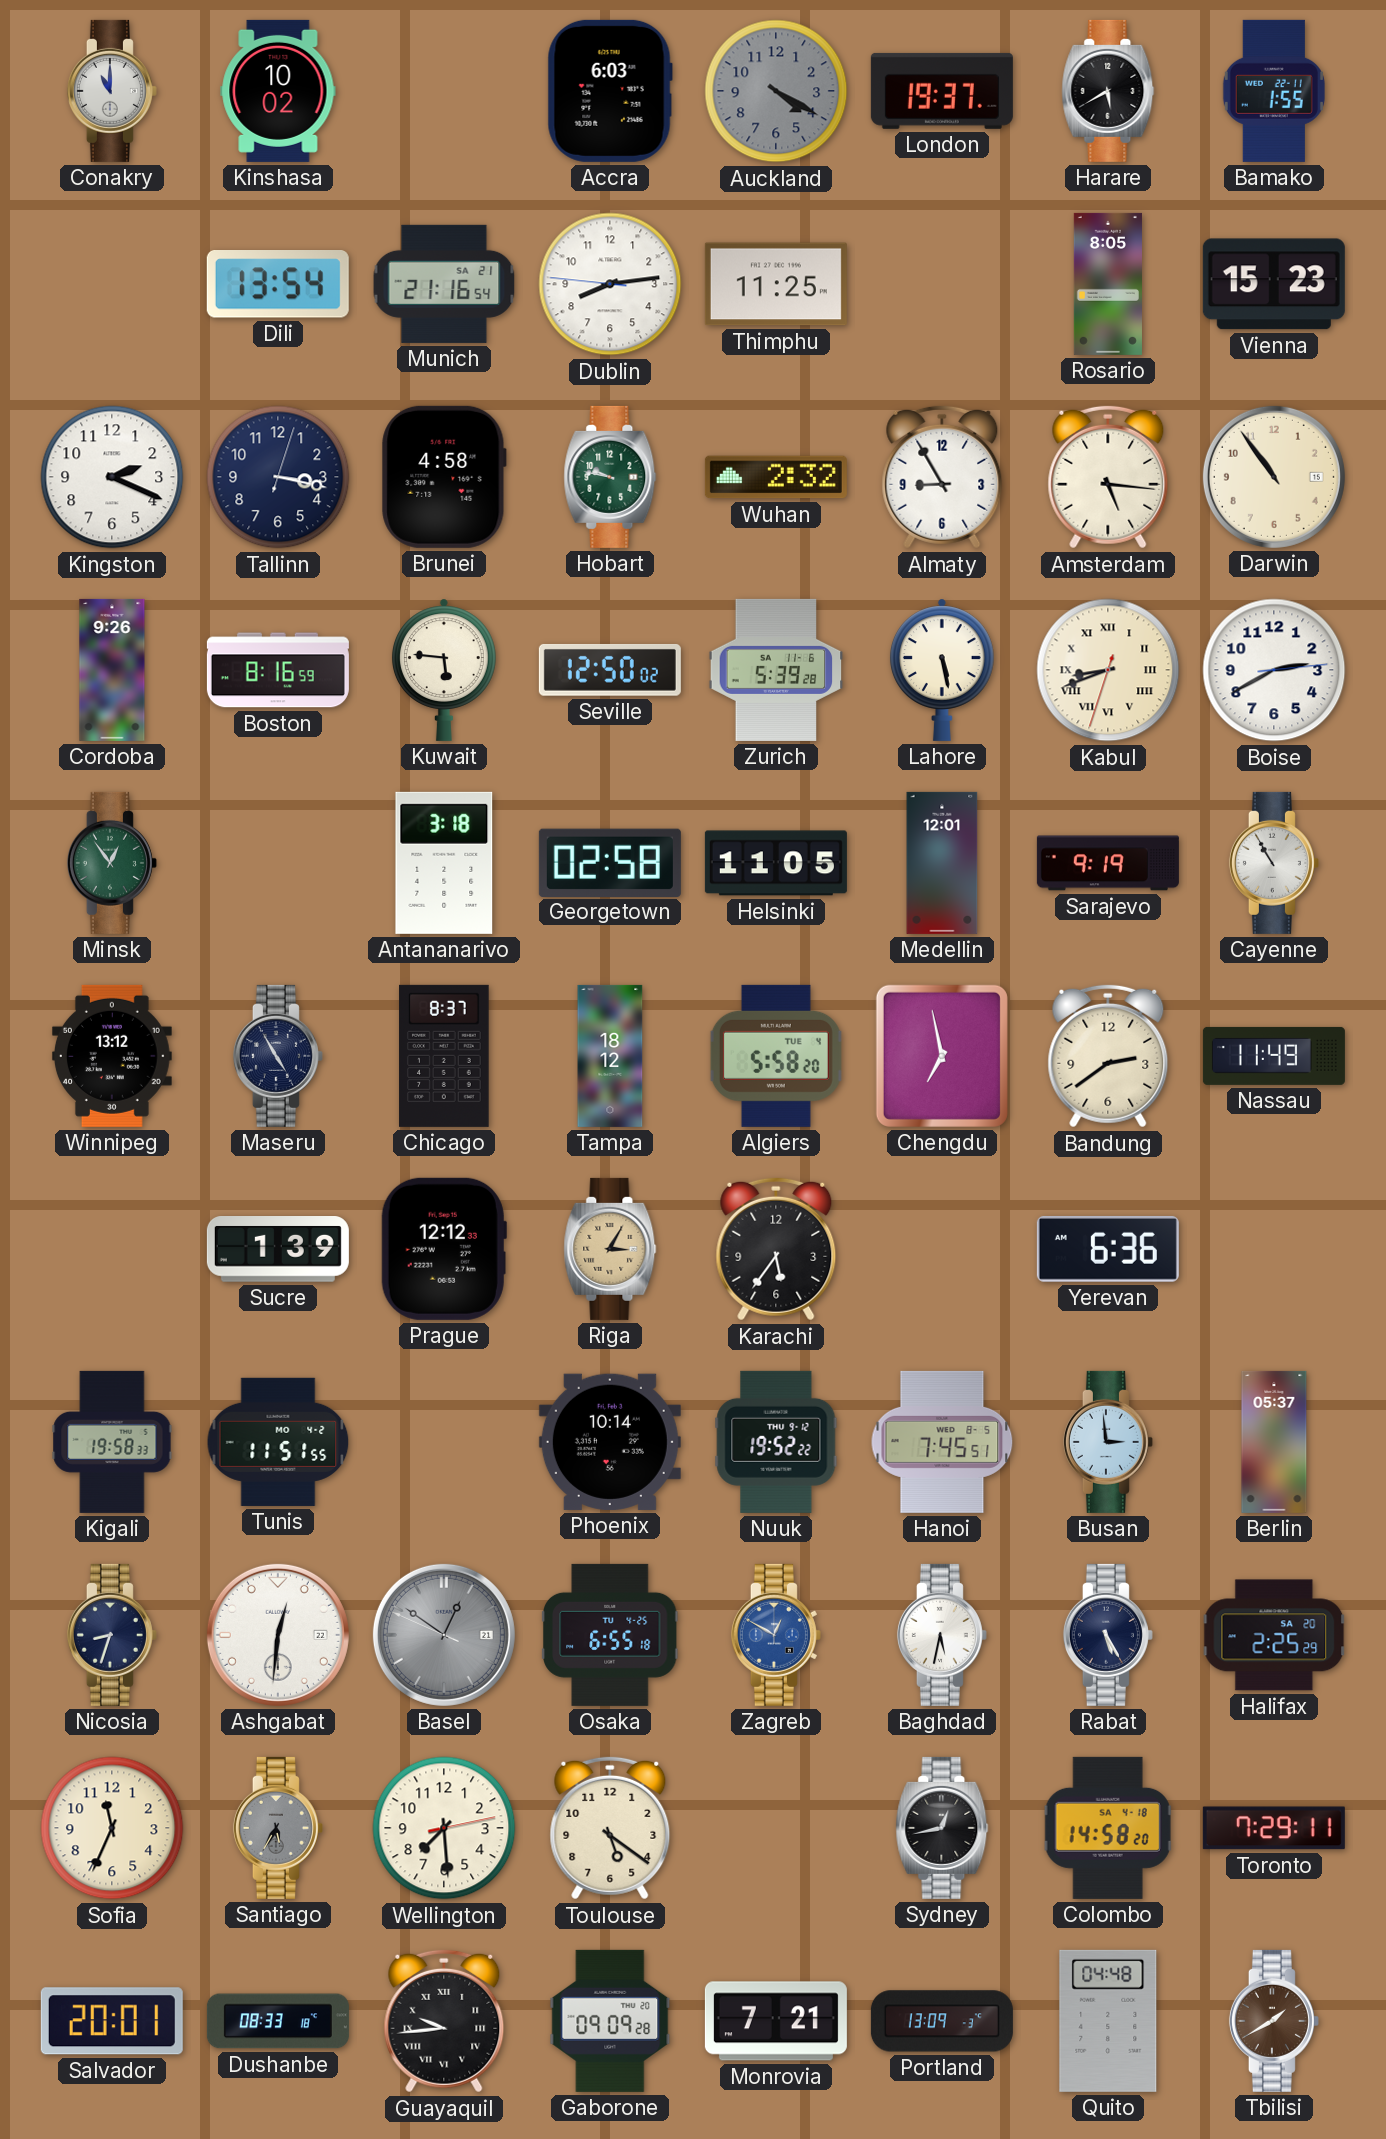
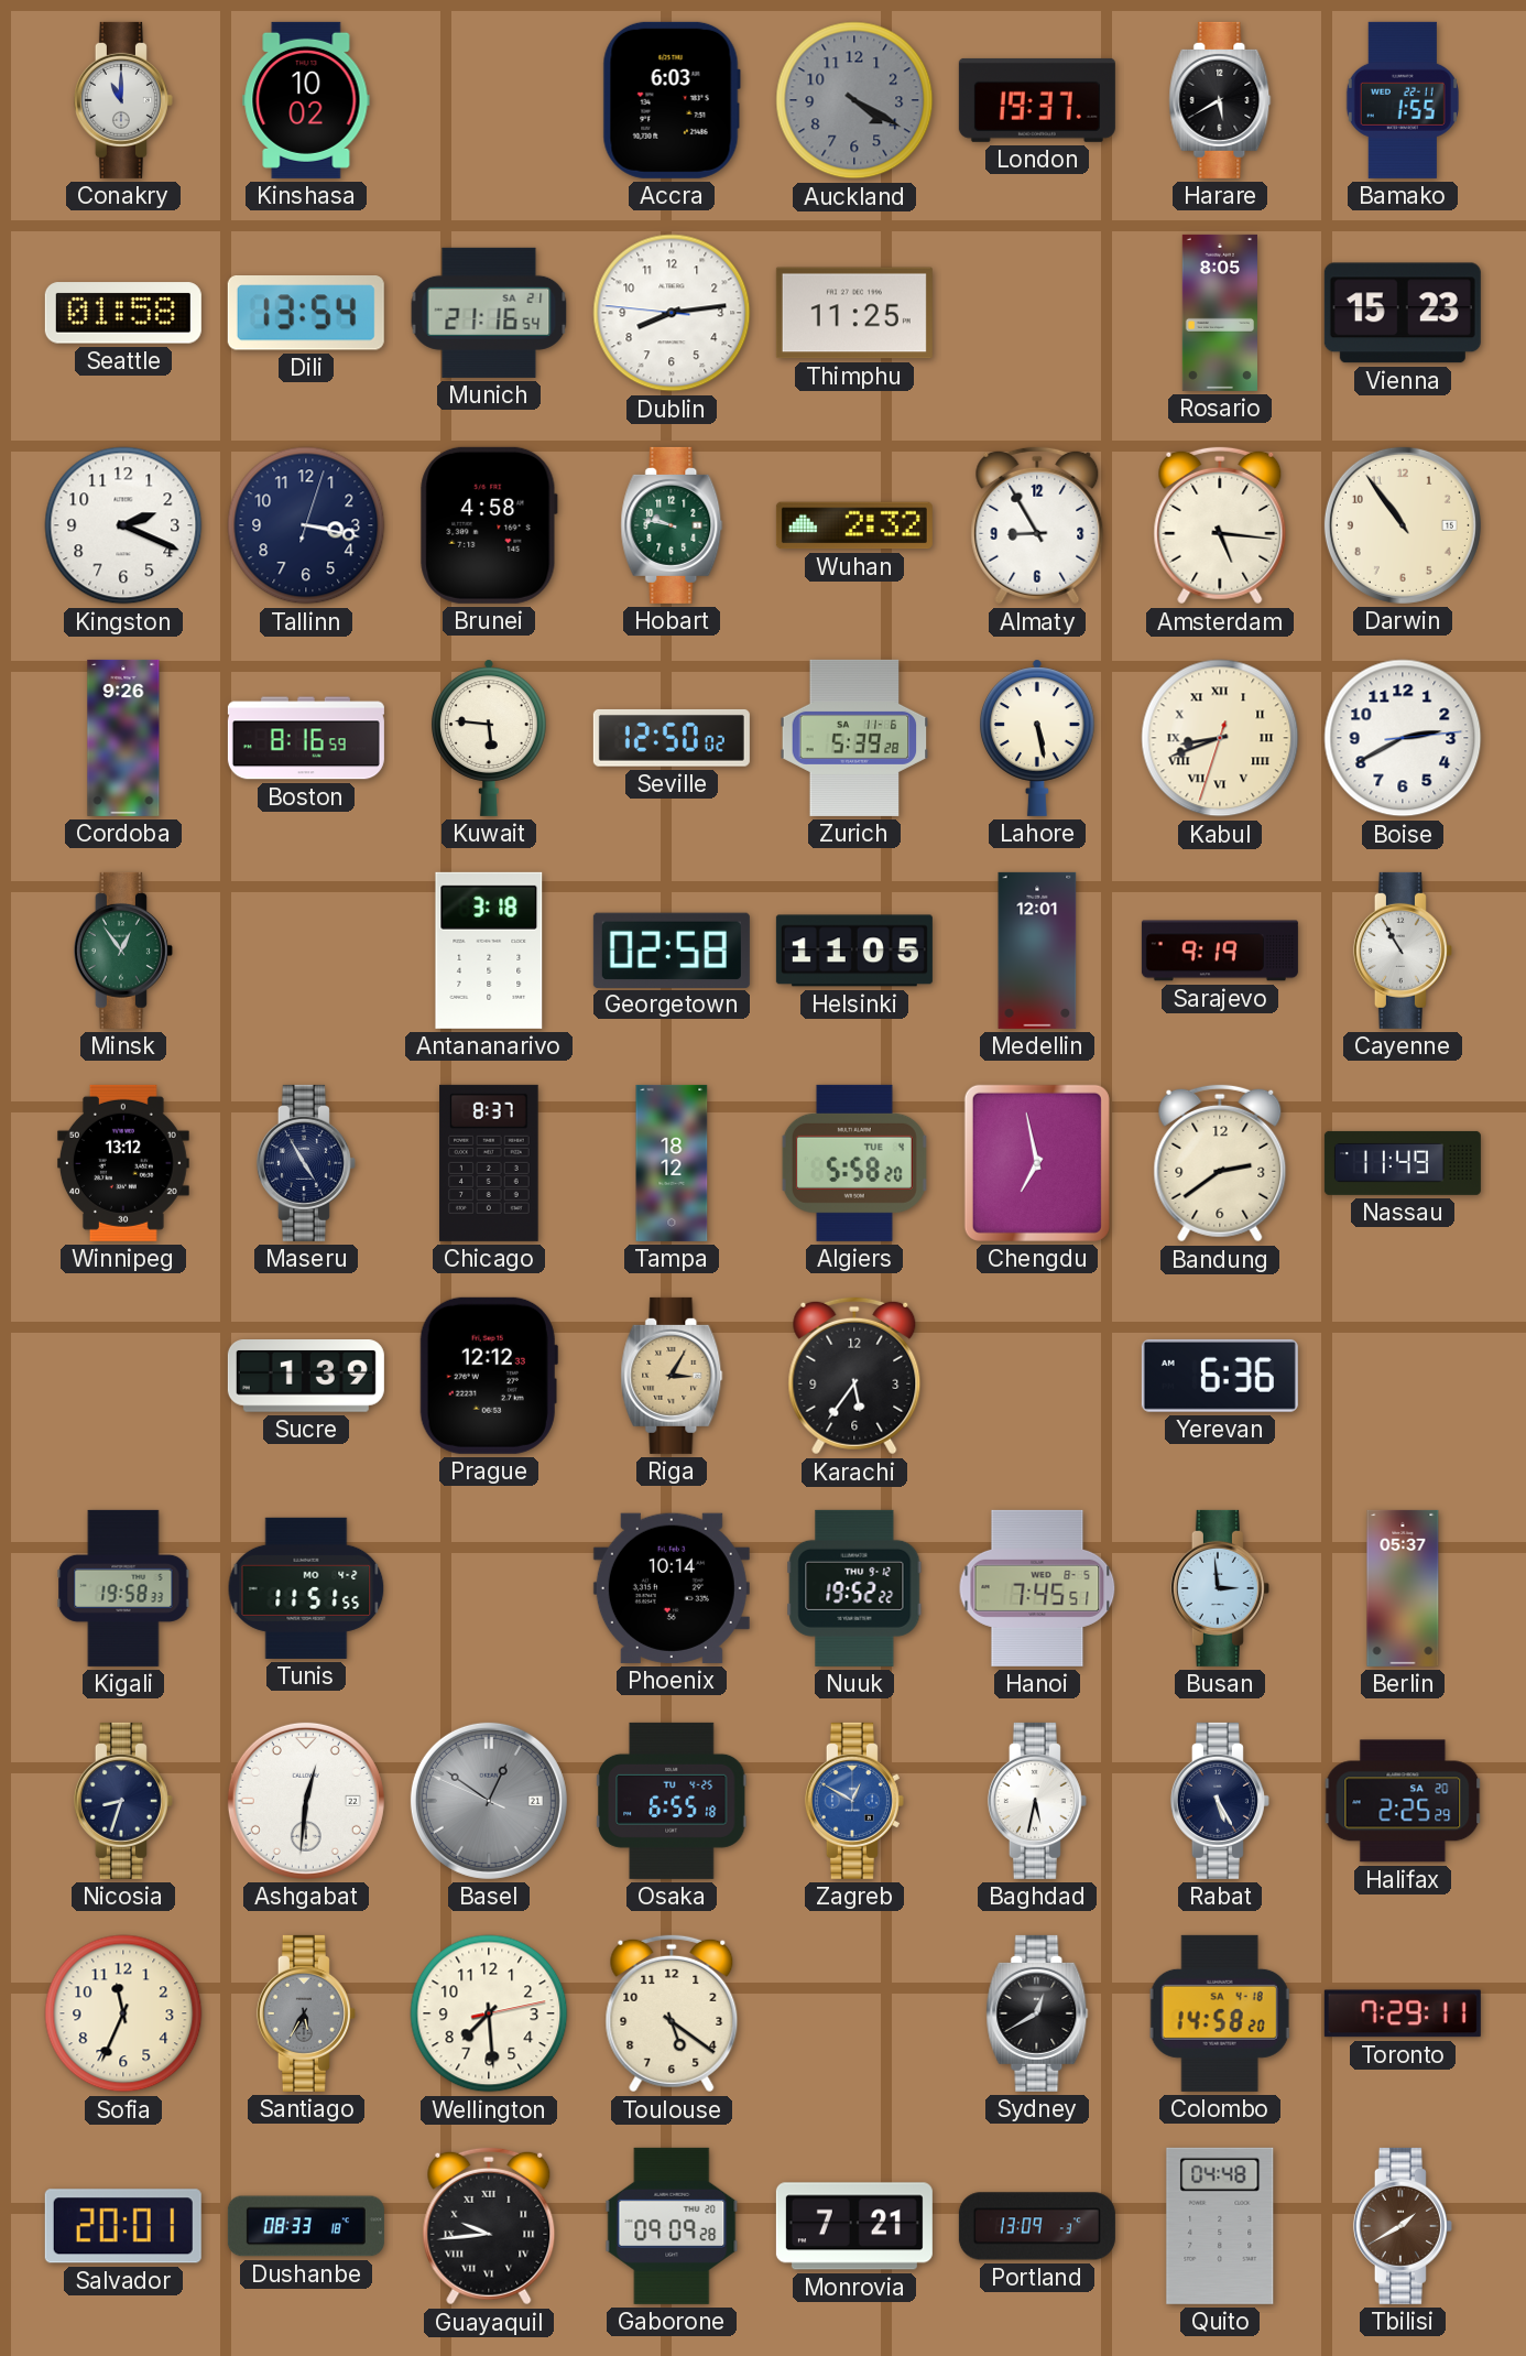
Seattle: none -> 01:58
Sydney: 12:43 -> 12:40
